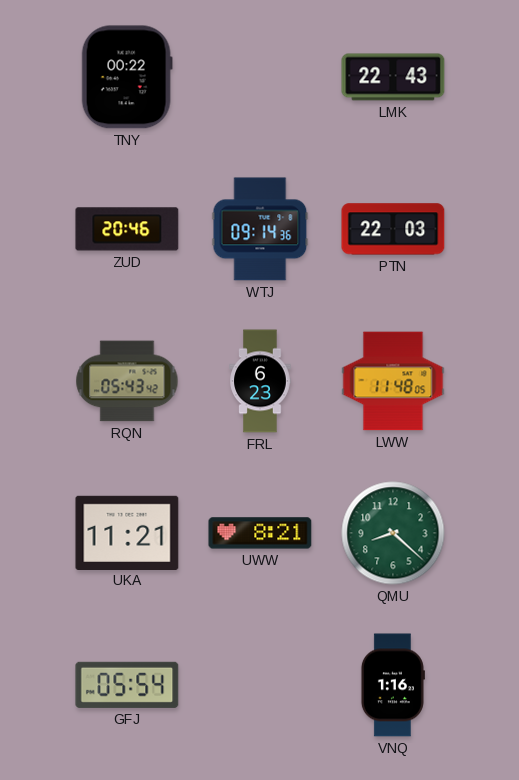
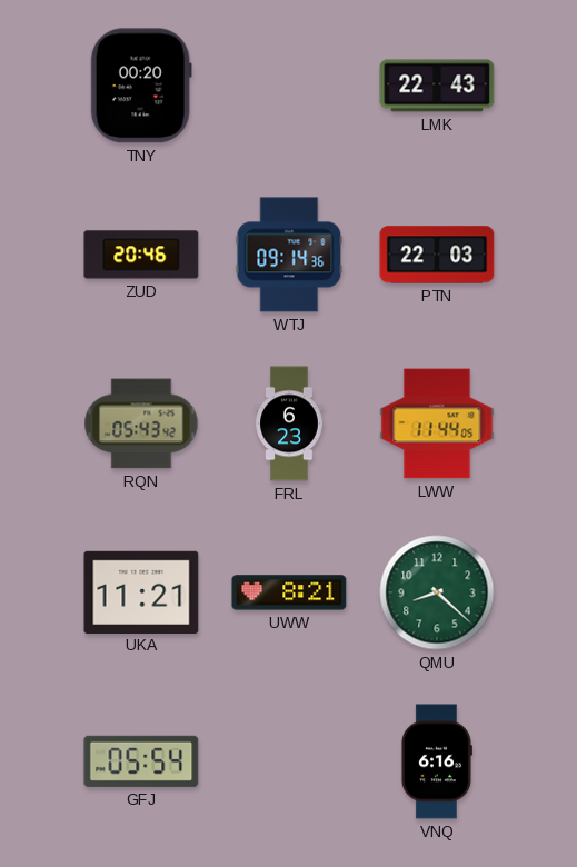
TNY: 00:22 -> 00:20
LWW: 11:48 -> 11:44
VNQ: 1:16 -> 6:16
